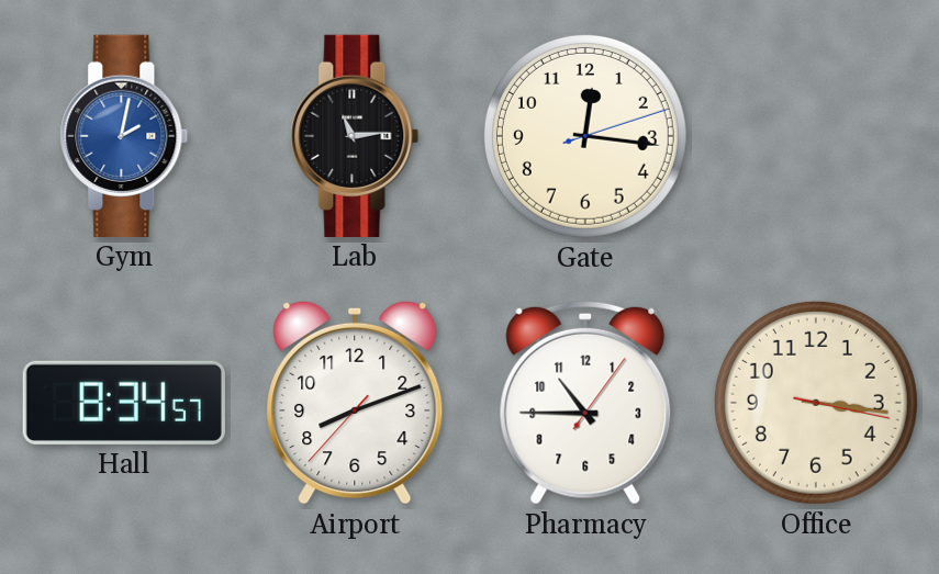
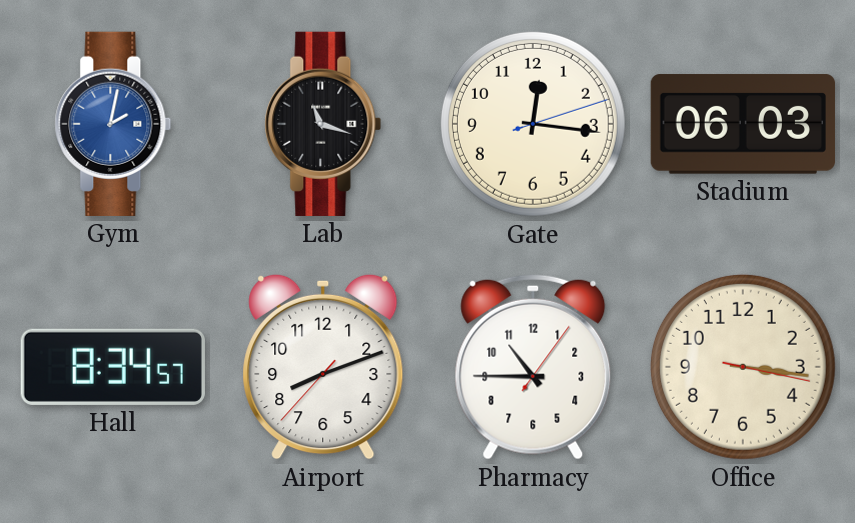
Lab: 11:14 -> 11:18
Stadium: none -> 06:03
